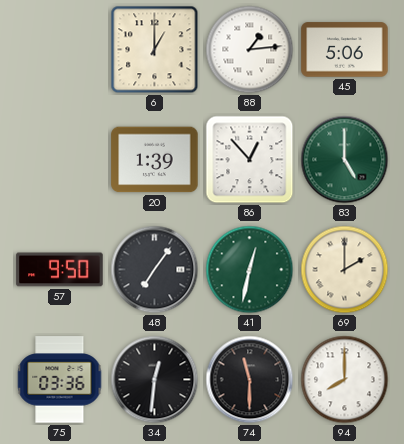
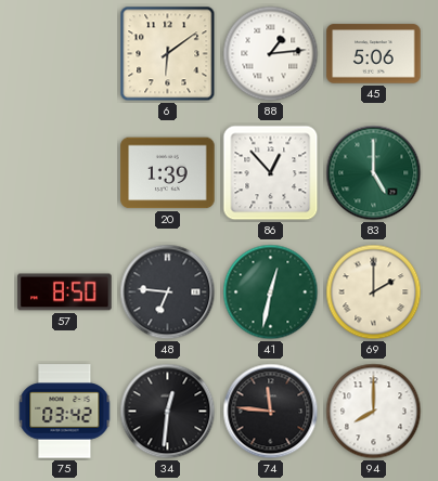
6: 1:00 -> 6:09
57: 9:50 -> 8:50
48: 7:06 -> 6:46
75: 03:36 -> 03:42
74: 11:30 -> 11:46
